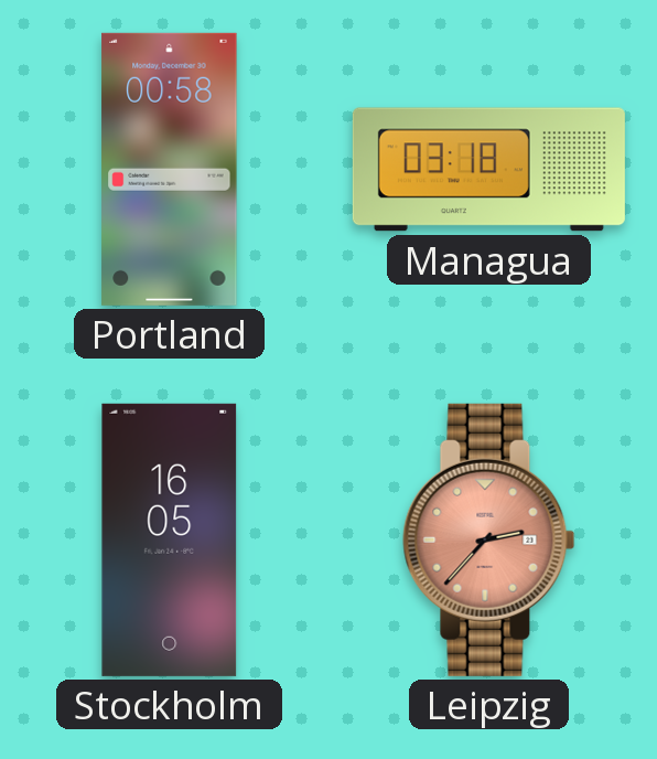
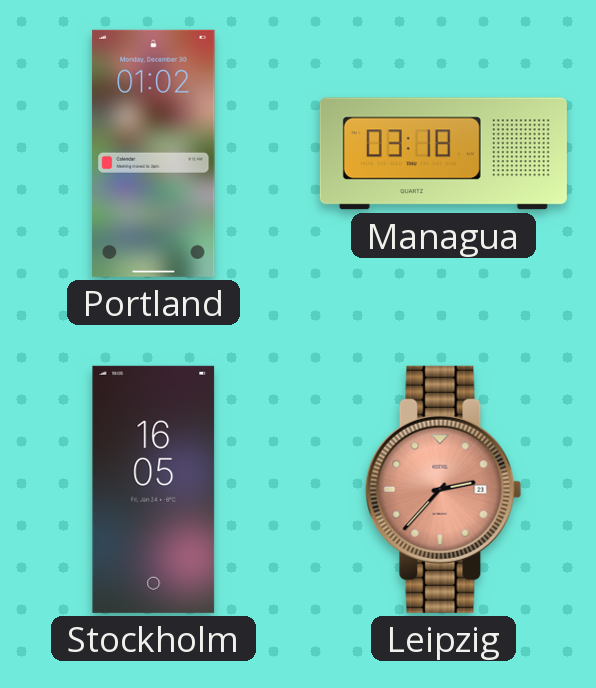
Portland: 00:58 -> 01:02
